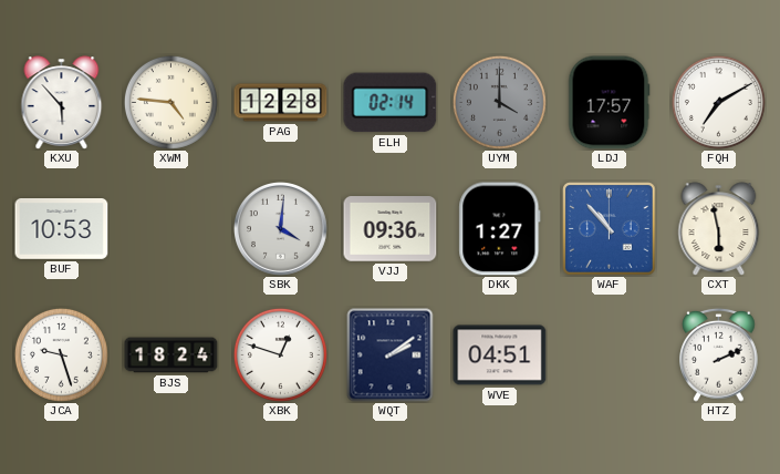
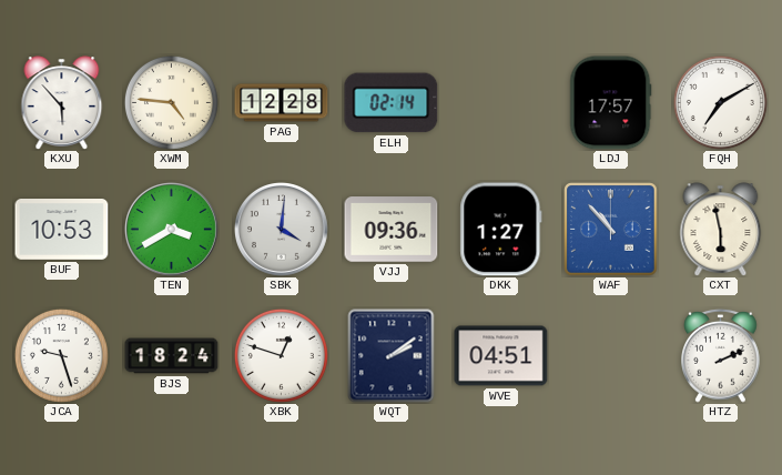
UYM: 4:00 -> none
TEN: none -> 3:40
